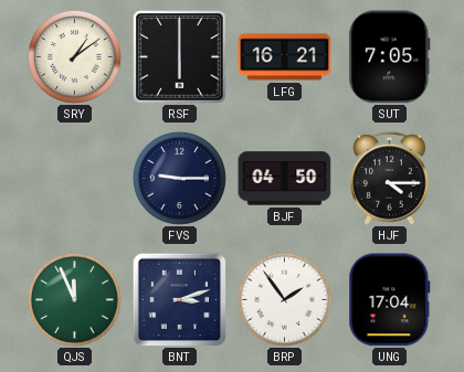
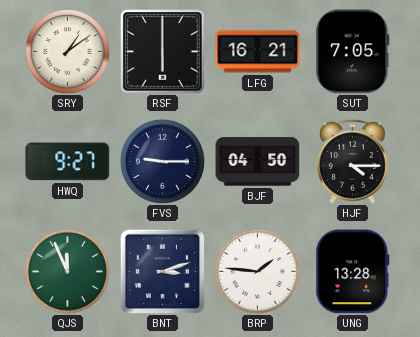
HWQ: none -> 9:27
BRP: 1:54 -> 1:46
UNG: 17:04 -> 13:28
